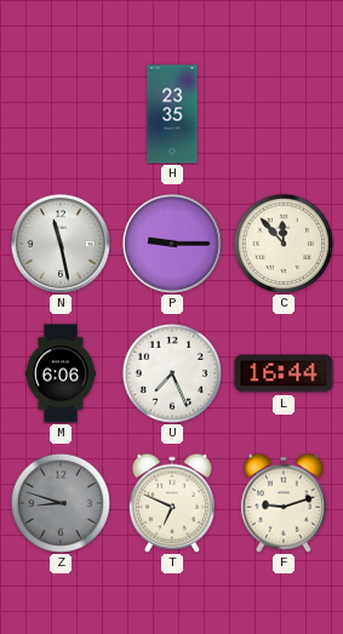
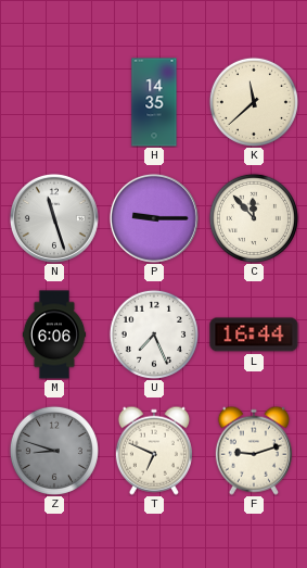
H: 23:35 -> 14:35
K: none -> 11:38
N: 11:28 -> 11:27
